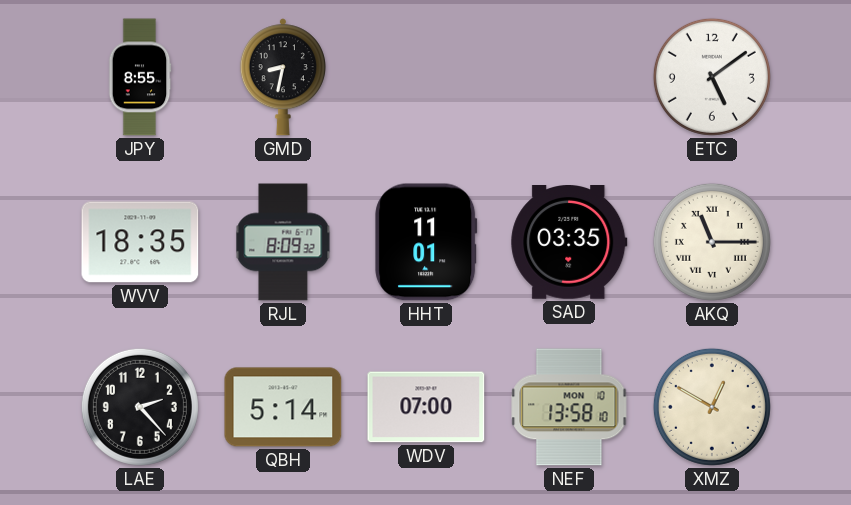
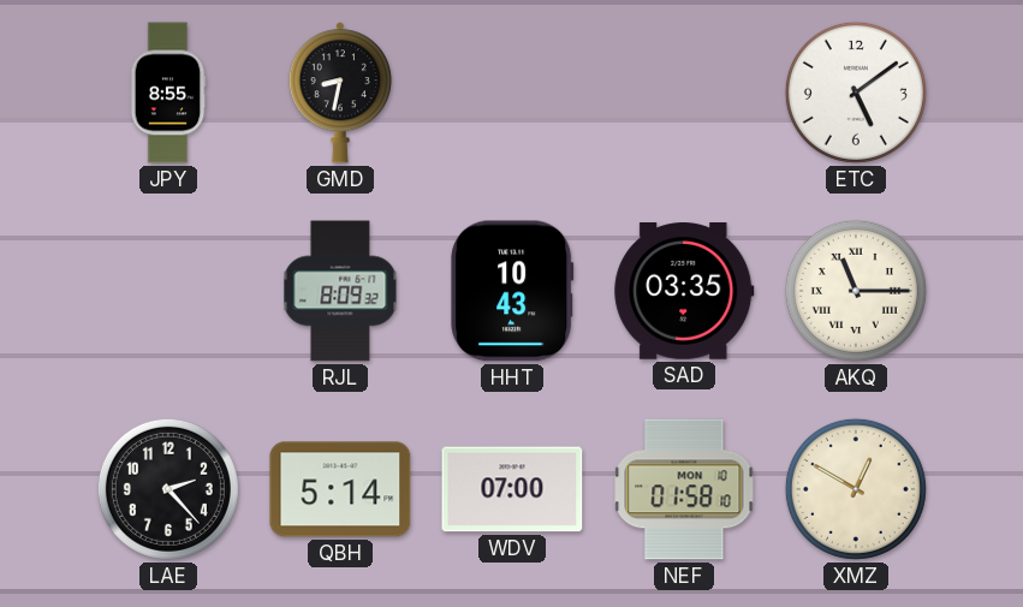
WVV: 18:35 -> none
HHT: 11:01 -> 10:43
NEF: 13:58 -> 01:58
